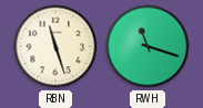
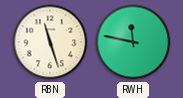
RWH: 11:18 -> 11:47
